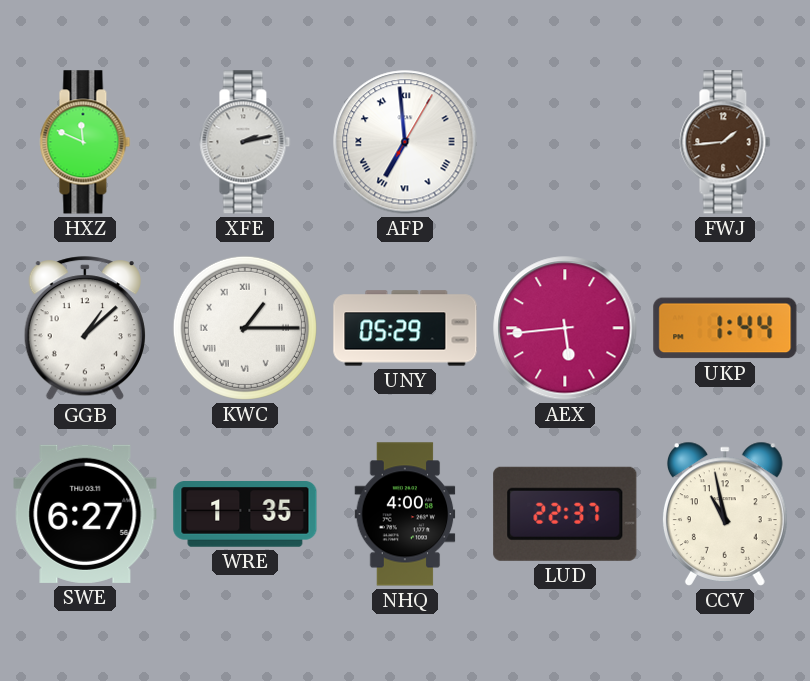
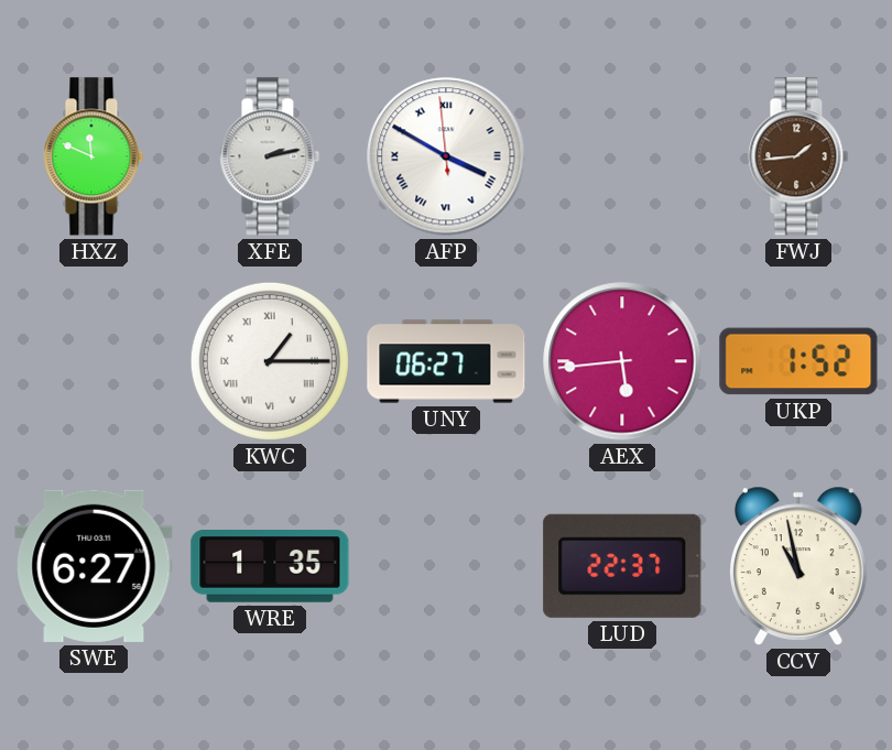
AFP: 6:59 -> 3:49
GGB: 1:08 -> none
UNY: 05:29 -> 06:27
UKP: 1:44 -> 1:52
NHQ: 4:00 -> none
